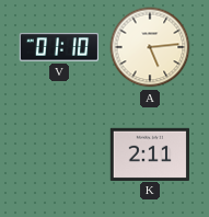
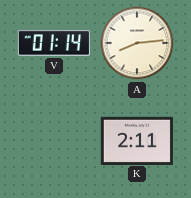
V: 01:10 -> 01:14
A: 5:14 -> 8:14
